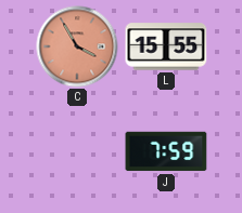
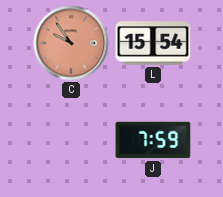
C: 3:55 -> 9:54
L: 15:55 -> 15:54
